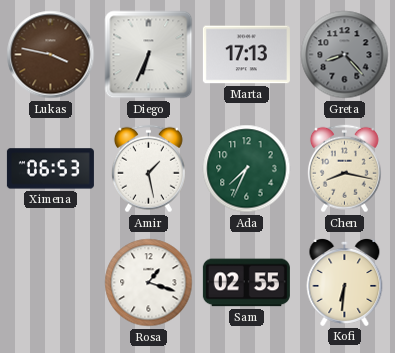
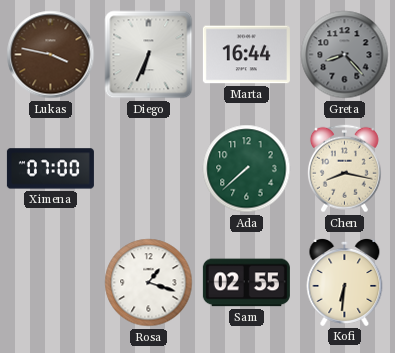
Marta: 17:13 -> 16:44
Ximena: 06:53 -> 07:00
Amir: 1:28 -> none
Ada: 7:34 -> 7:38
